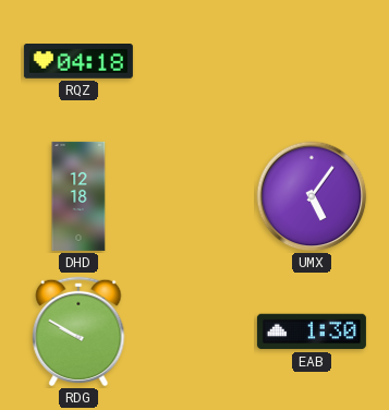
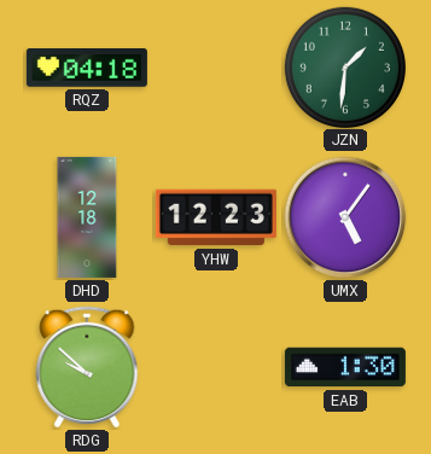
JZN: none -> 1:31
YHW: none -> 12:23
RDG: 9:50 -> 9:52
